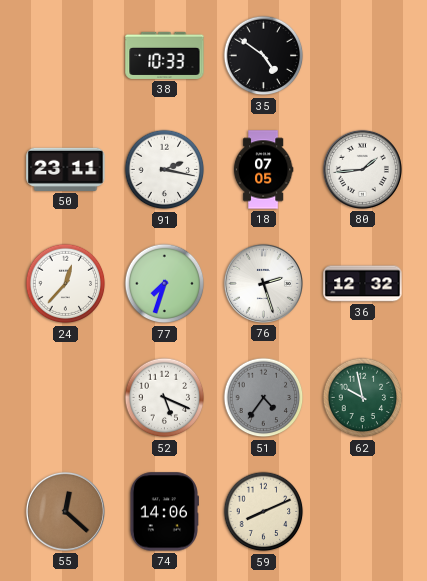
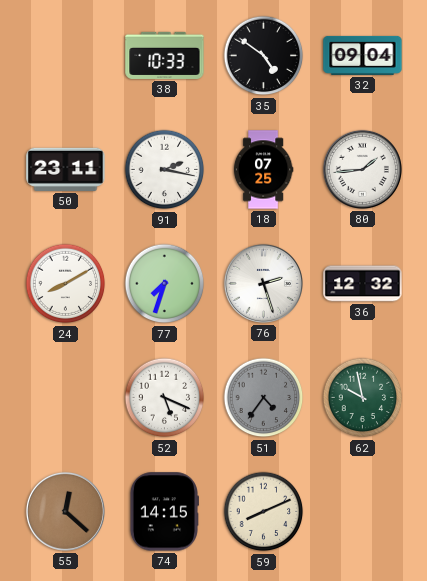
32: none -> 09:04
18: 07:05 -> 07:25
24: 12:37 -> 8:10
74: 14:06 -> 14:15
